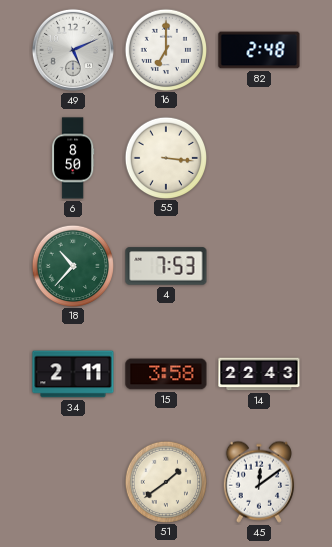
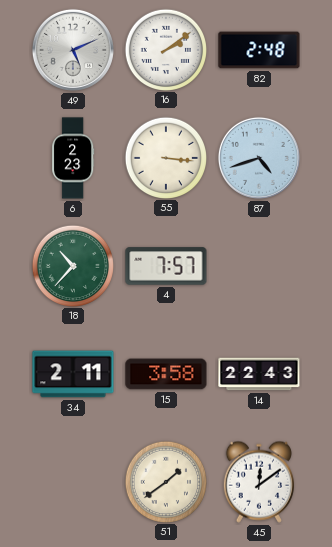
16: 7:00 -> 2:09
6: 8:50 -> 2:23
87: none -> 4:42
4: 7:53 -> 7:57
